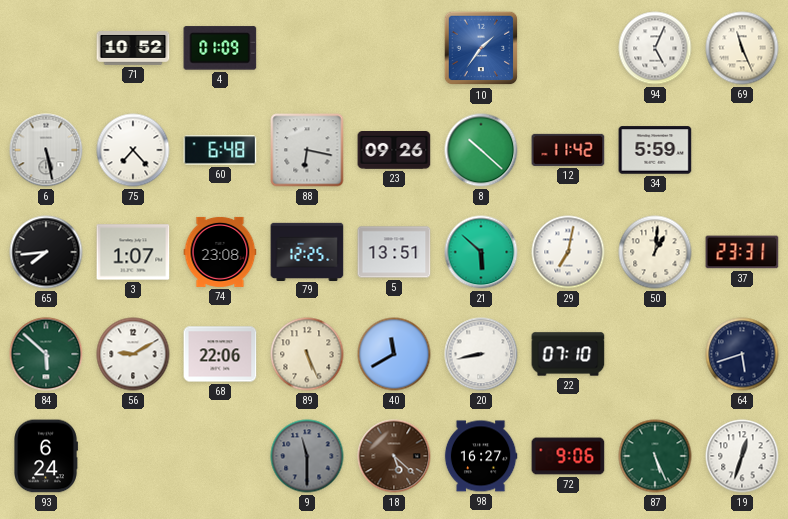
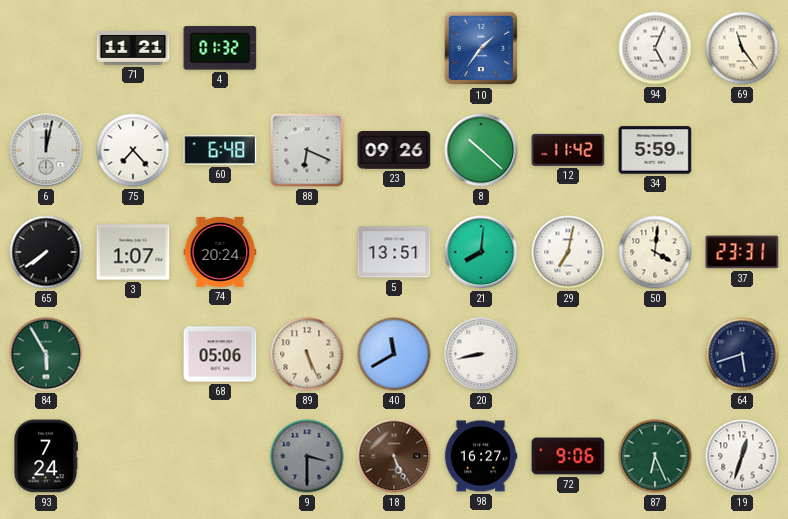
71: 10:52 -> 11:21
4: 01:09 -> 01:32
69: 11:26 -> 11:24
6: 5:28 -> 12:02
88: 6:17 -> 6:19
65: 7:44 -> 7:39
74: 23:08 -> 20:24
79: 12:25 -> none
21: 5:52 -> 8:01
50: 1:01 -> 4:01
84: 5:52 -> 5:55
56: 9:10 -> none
68: 22:06 -> 05:06
22: 07:10 -> none
93: 6:24 -> 7:24
9: 11:30 -> 3:30
18: 5:22 -> 5:26
87: 5:26 -> 6:26
